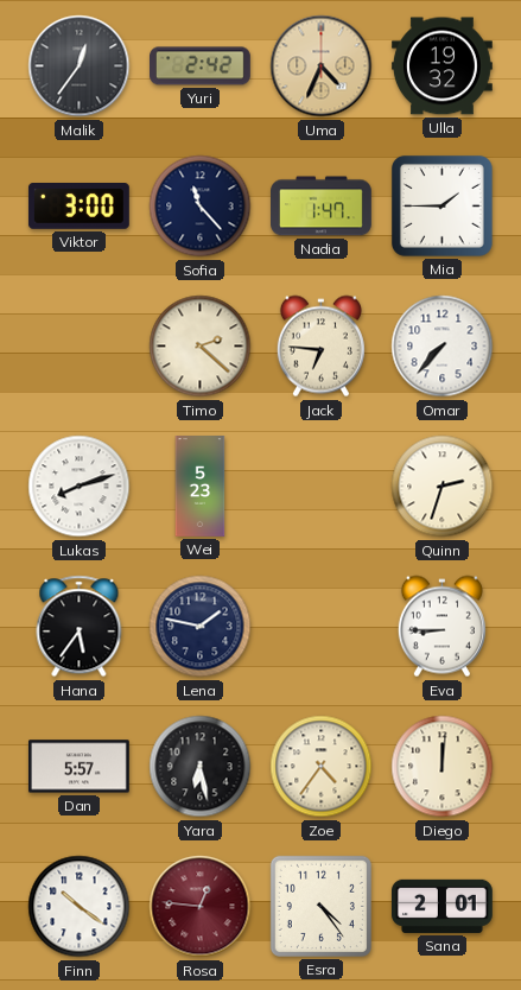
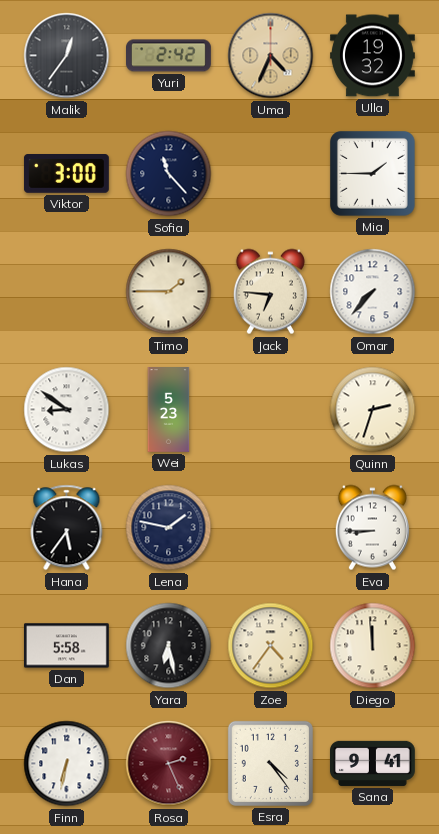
Nadia: 1:47 -> none
Timo: 2:22 -> 1:45
Lukas: 8:12 -> 8:51
Dan: 5:57 -> 5:58
Diego: 12:01 -> 11:59
Finn: 10:21 -> 6:32
Rosa: 12:46 -> 2:26
Sana: 2:01 -> 9:41
